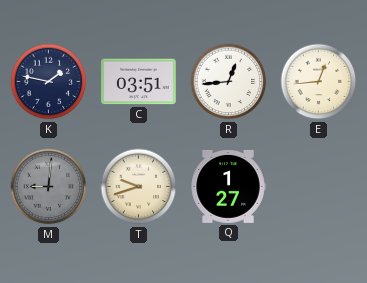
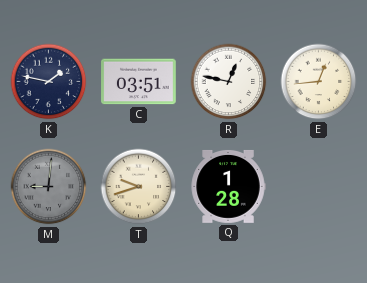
R: 12:44 -> 12:47
Q: 1:27 -> 1:28
